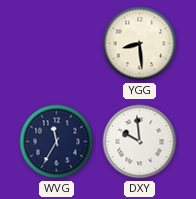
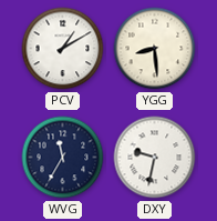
PCV: none -> 1:10
DXY: 9:59 -> 9:32
